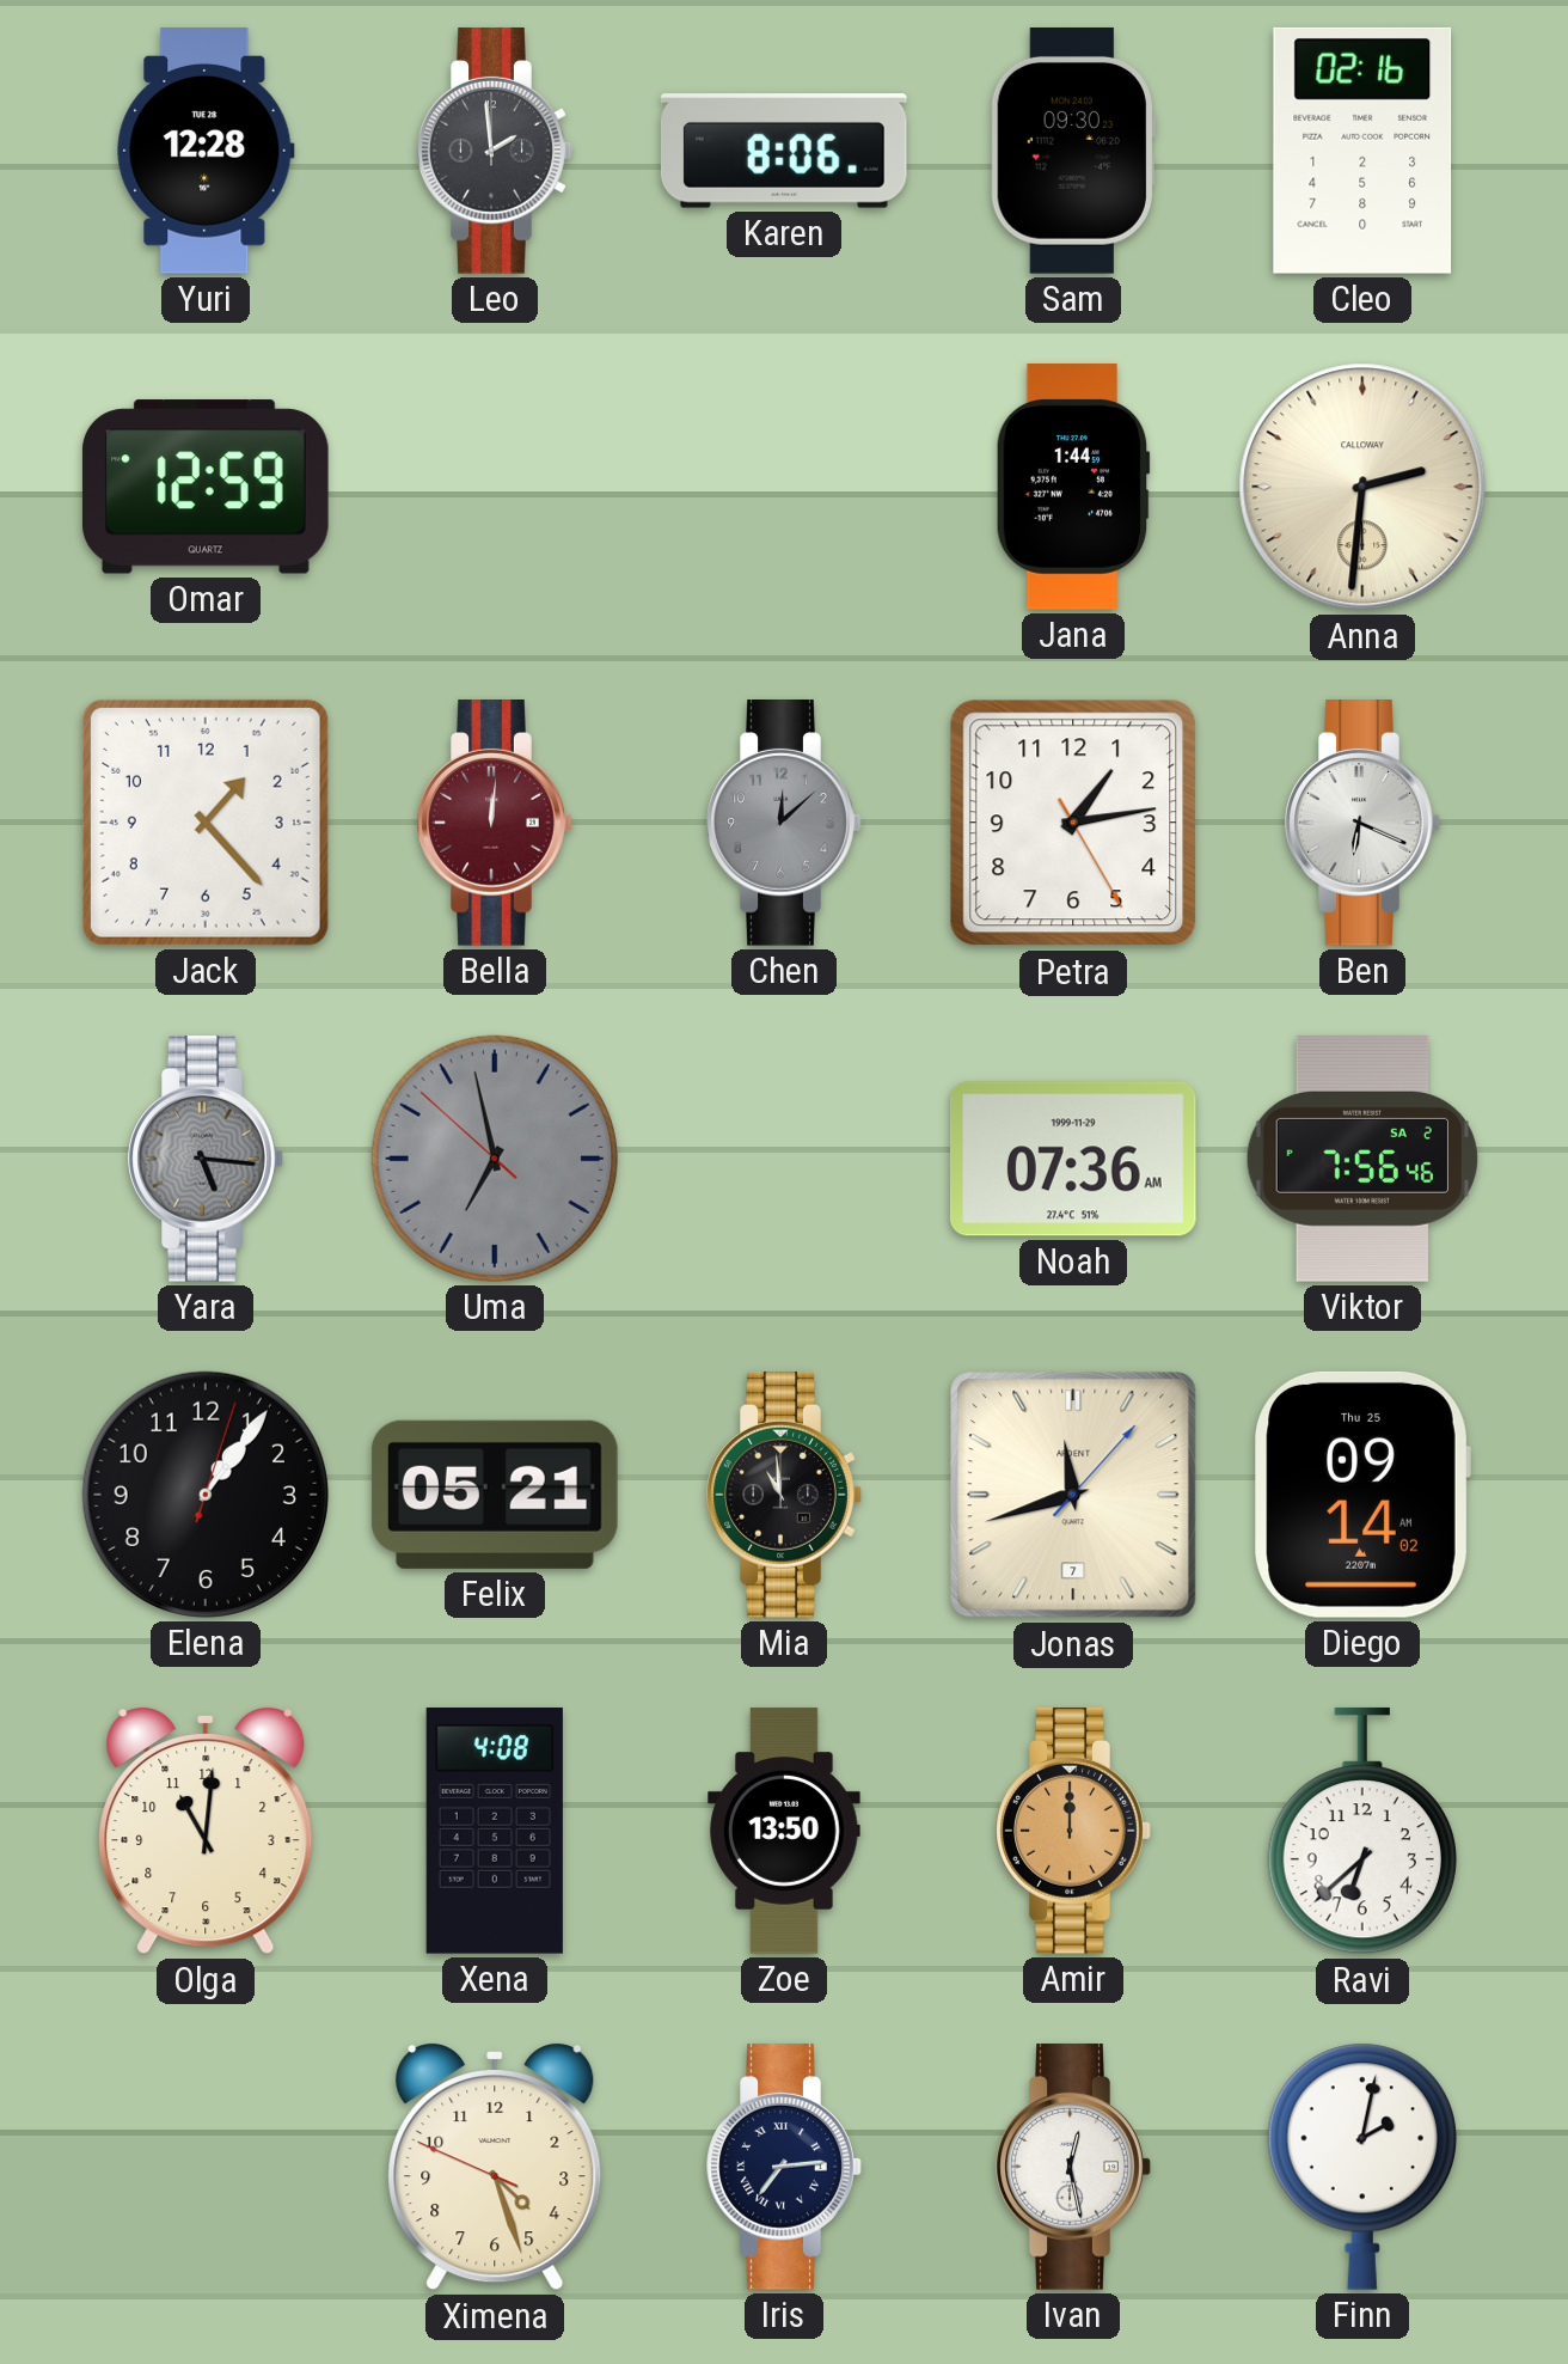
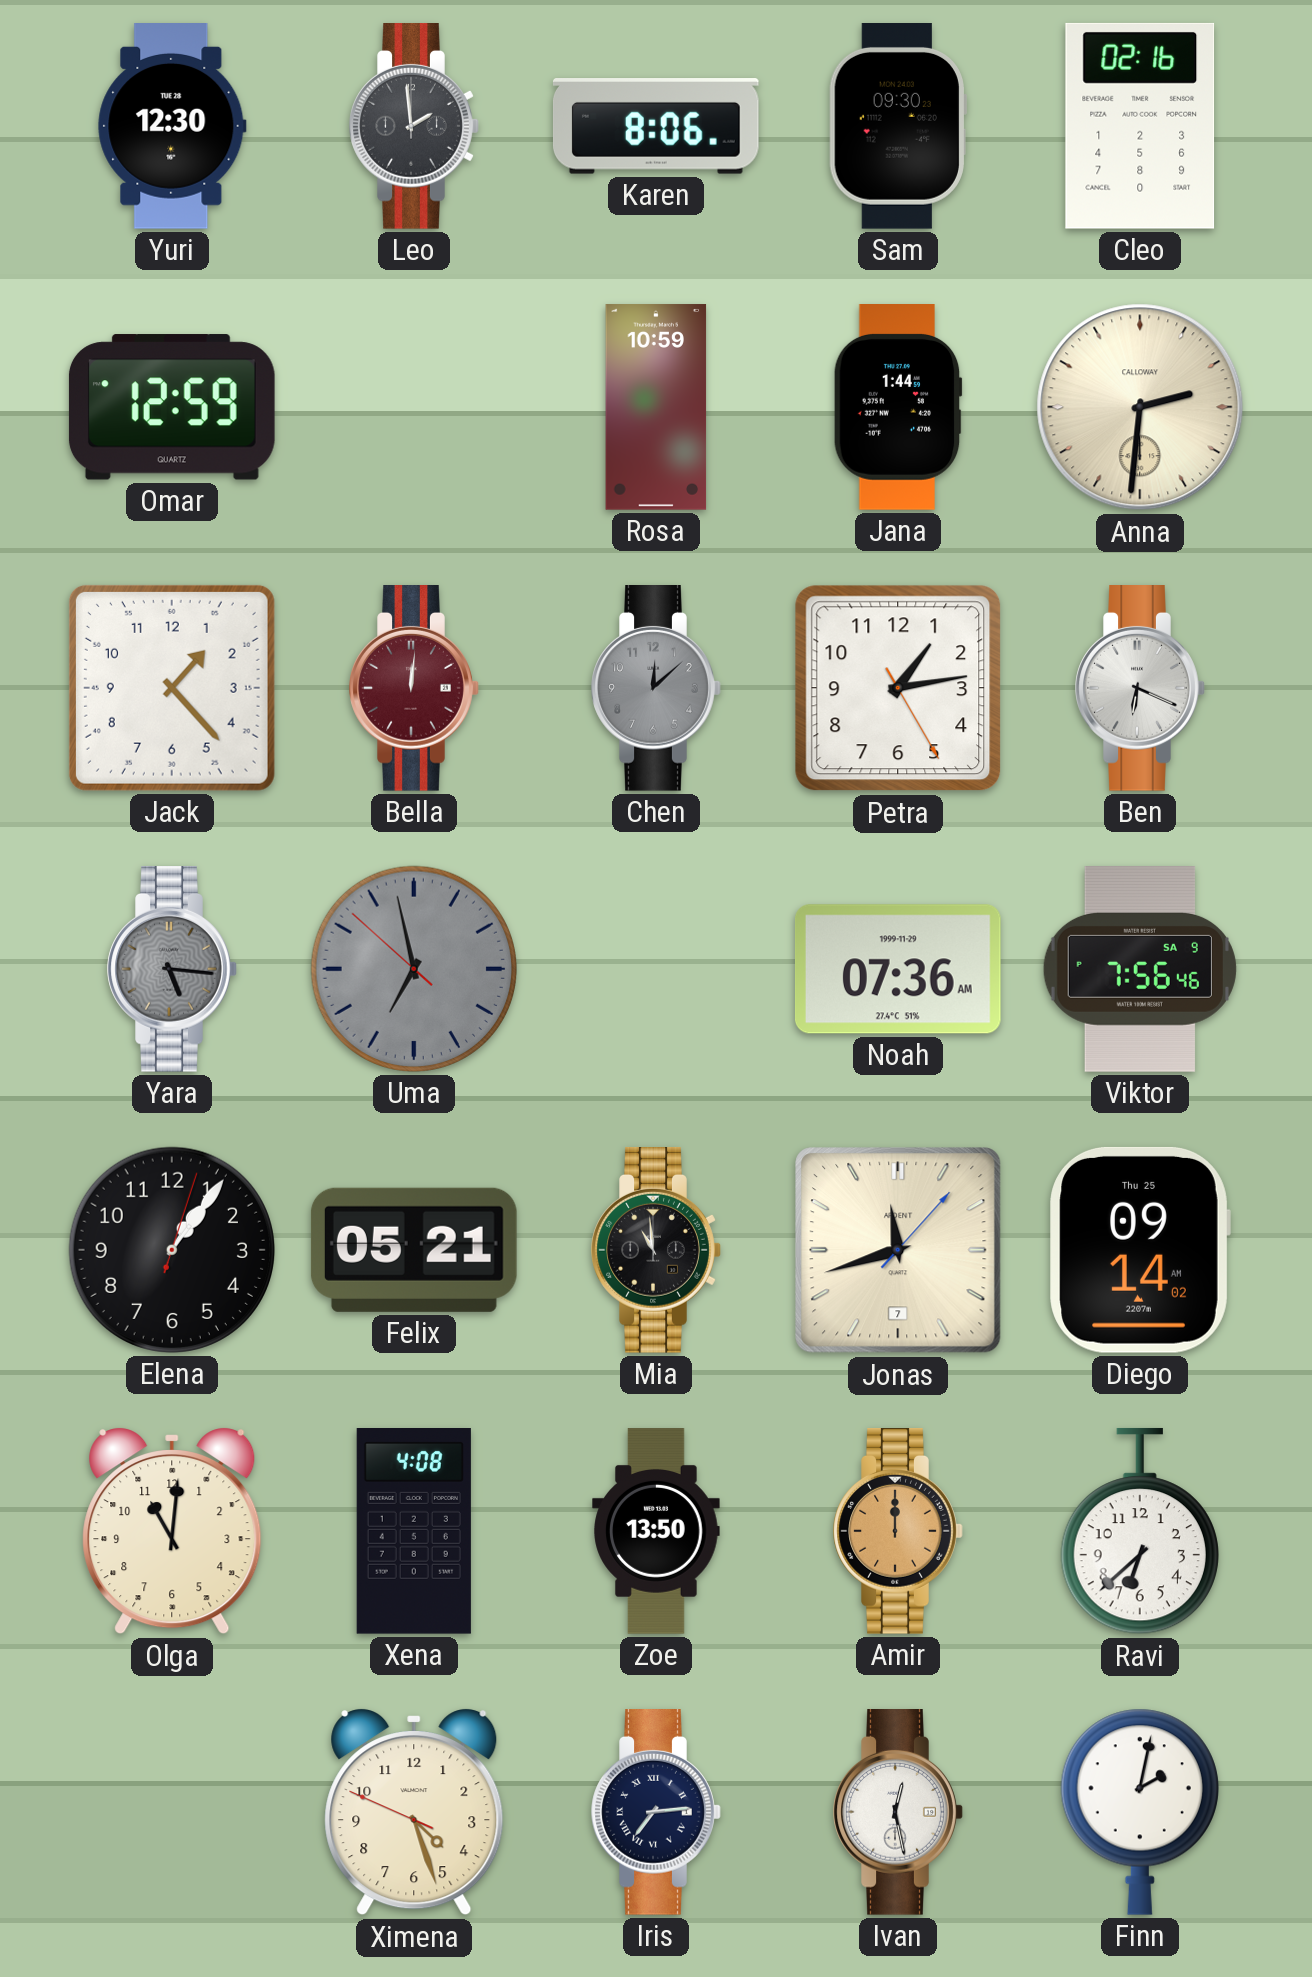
Yuri: 12:28 -> 12:30
Rosa: none -> 10:59
Viktor date: SA 2 -> SA 9
